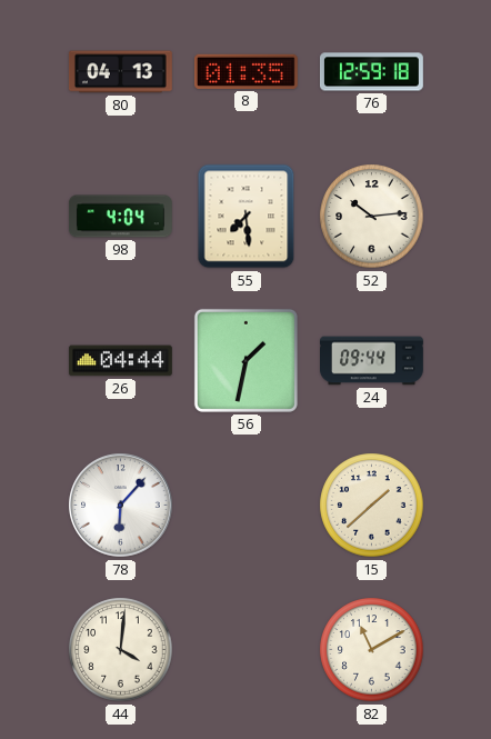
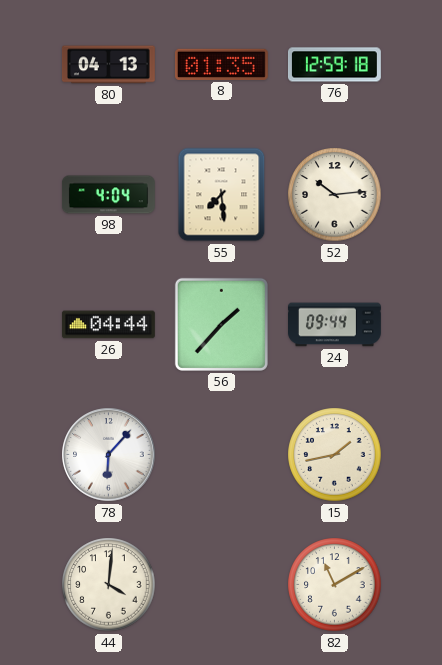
56: 1:32 -> 1:37
15: 1:38 -> 1:43
